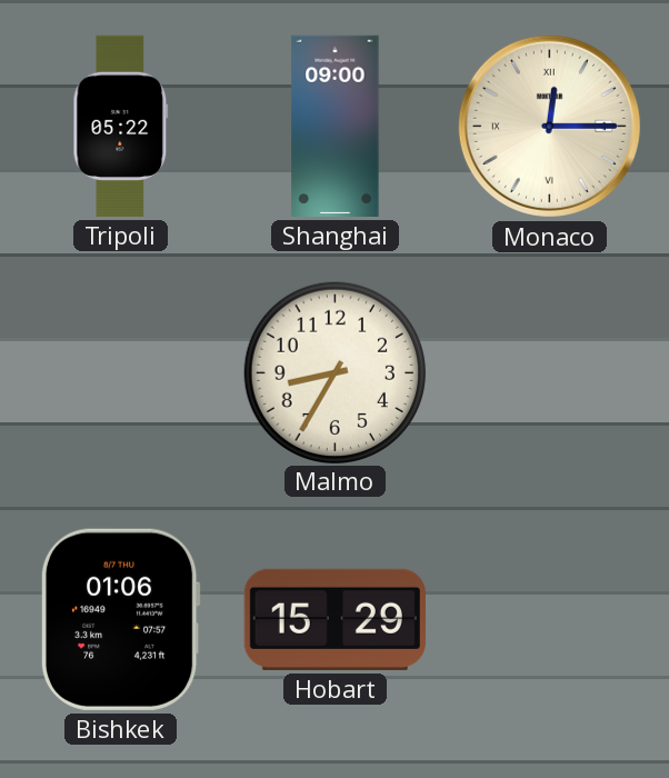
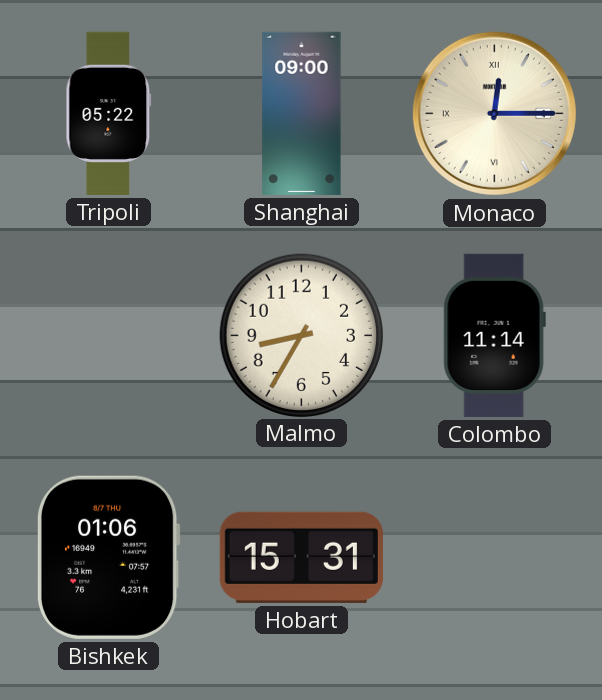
Colombo: none -> 11:14
Hobart: 15:29 -> 15:31
